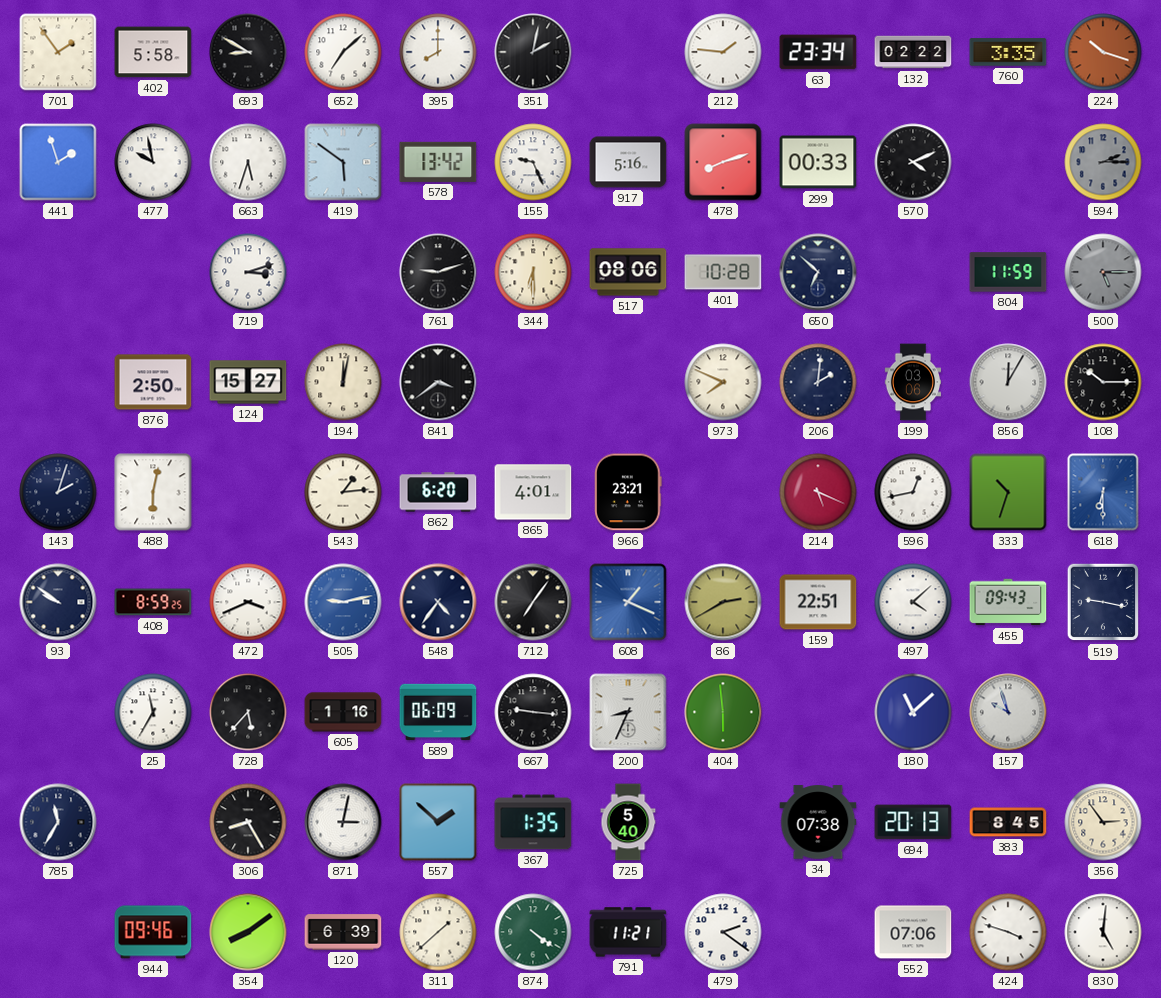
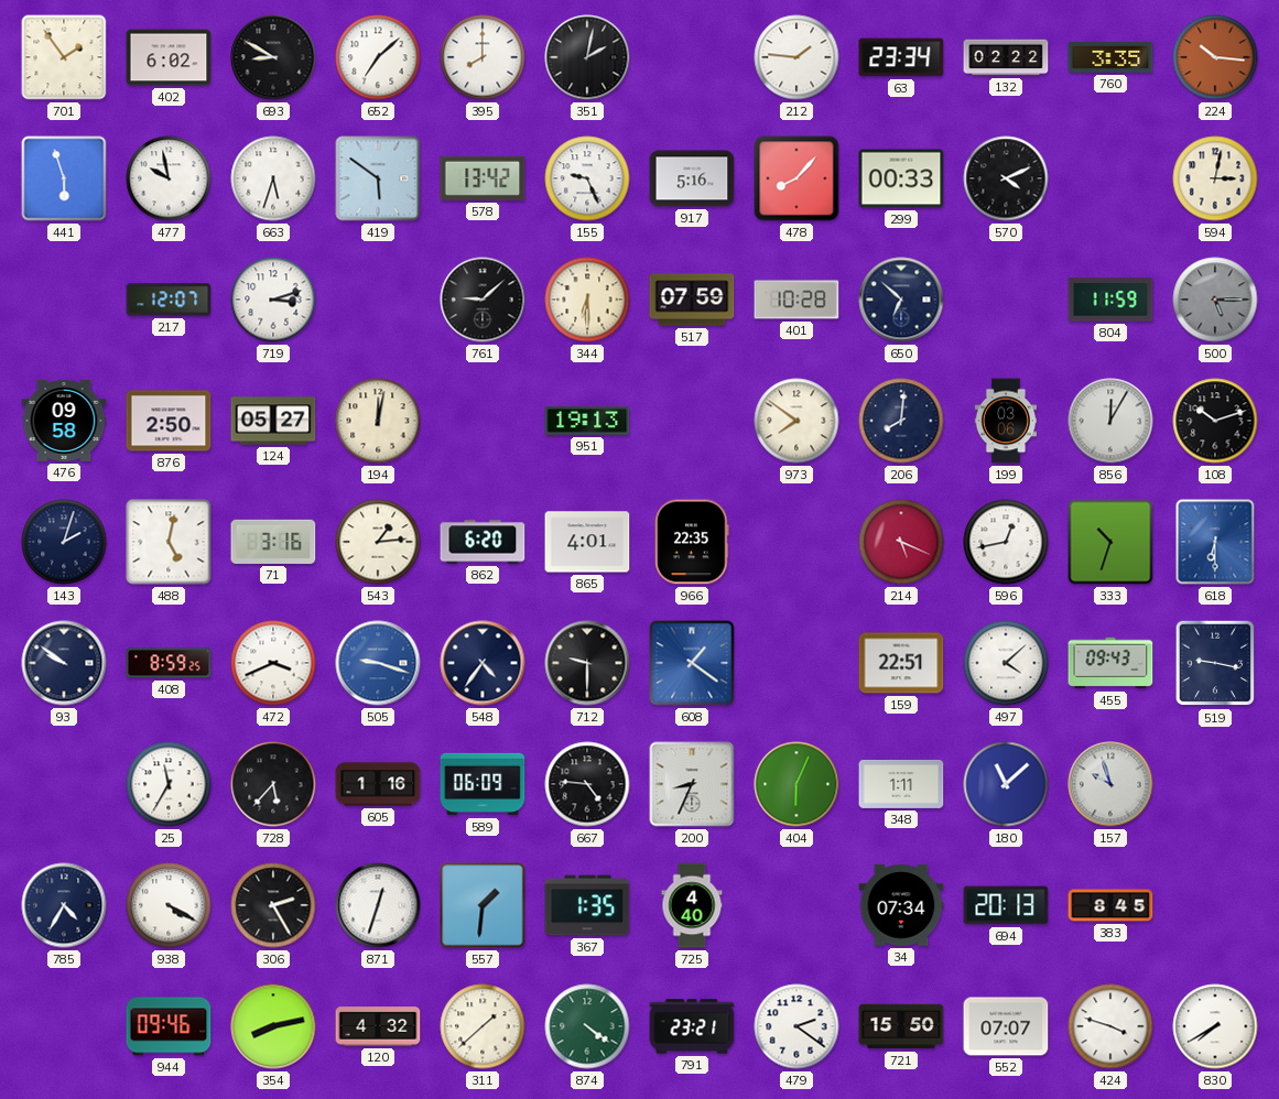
402: 5:58 -> 6:02
224: 10:18 -> 10:16
441: 1:57 -> 5:57
478: 8:12 -> 8:07
594: 2:15 -> 3:02
594 dial: grey -> cream
217: none -> 12:07
761: 9:12 -> 9:08
517: 08:06 -> 07:59
476: none -> 09:58
124: 15:27 -> 05:27
841: 3:39 -> none
951: none -> 19:13
973: 7:49 -> 7:51
206: 2:01 -> 8:01
108: 10:15 -> 10:12
488: 6:02 -> 5:02
71: none -> 3:16
966: 23:21 -> 22:35
505: 9:13 -> 9:18
712: 7:06 -> 9:30
608: 1:19 -> 1:21
86: 2:40 -> none
667: 9:16 -> 4:46
404: 5:59 -> 6:04
348: none -> 1:11
785: 11:35 -> 4:35
938: none -> 4:20
306: 8:25 -> 2:25
871: 3:02 -> 12:33
557: 1:52 -> 1:31
725: 5:40 -> 4:40
34: 07:38 -> 07:34
356: 2:54 -> none
354: 8:09 -> 8:13
120: 6:39 -> 4:32
791: 11:21 -> 23:21
721: none -> 15:50
552: 07:06 -> 07:07
830: 5:01 -> 7:40
